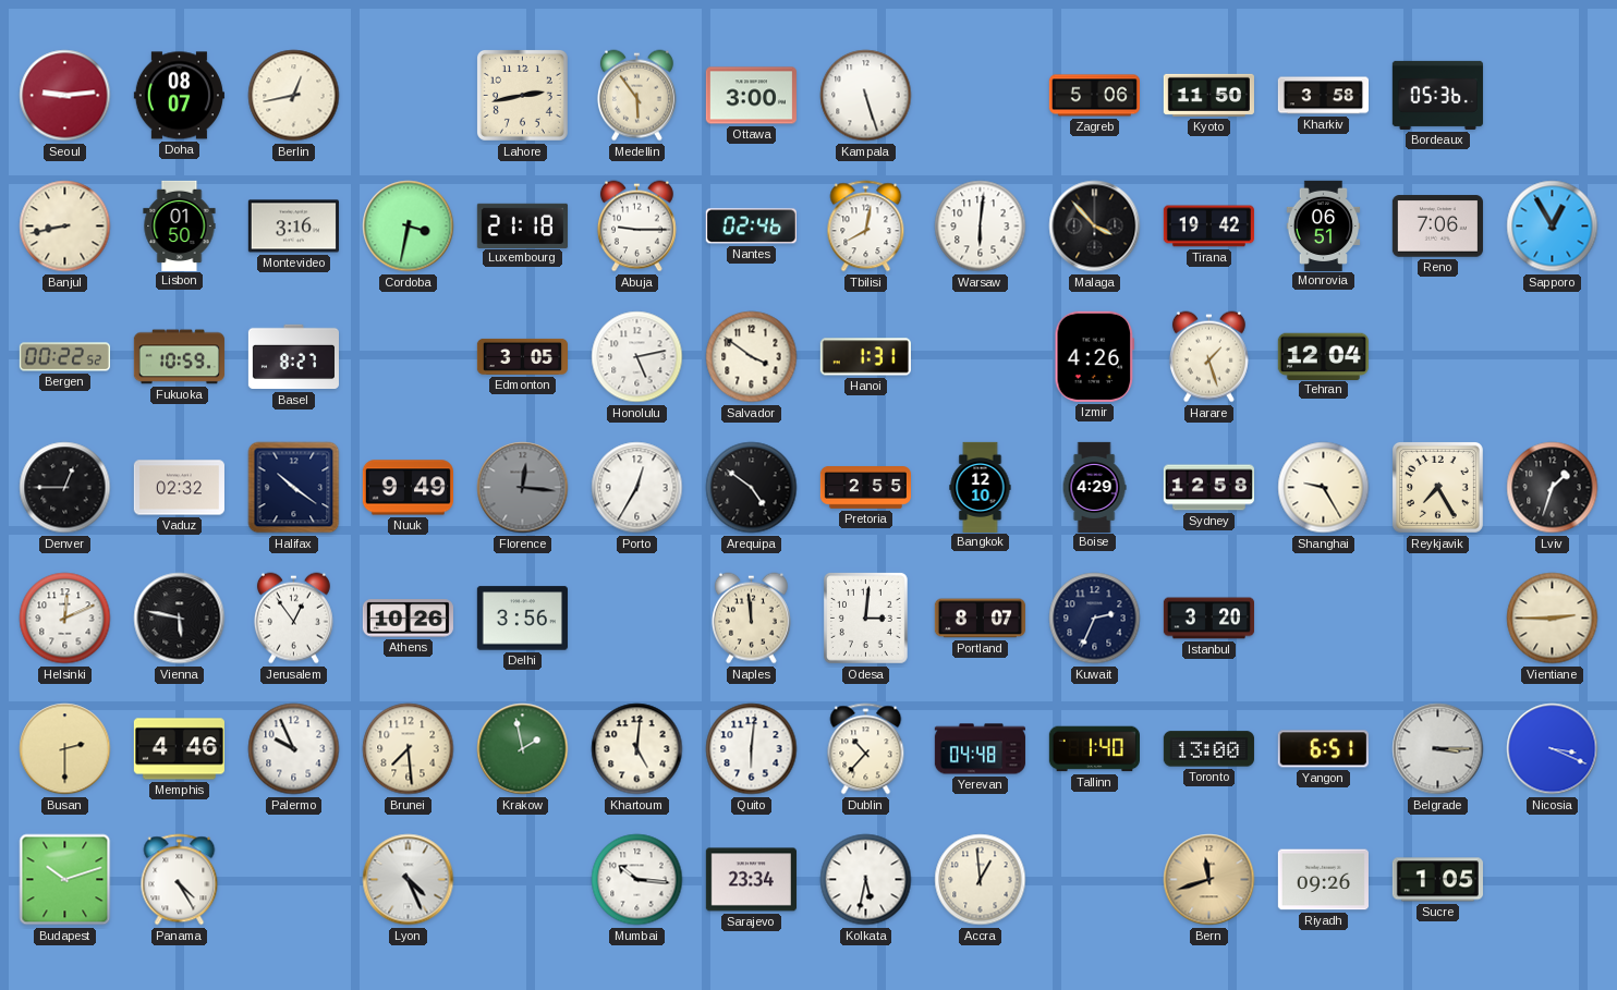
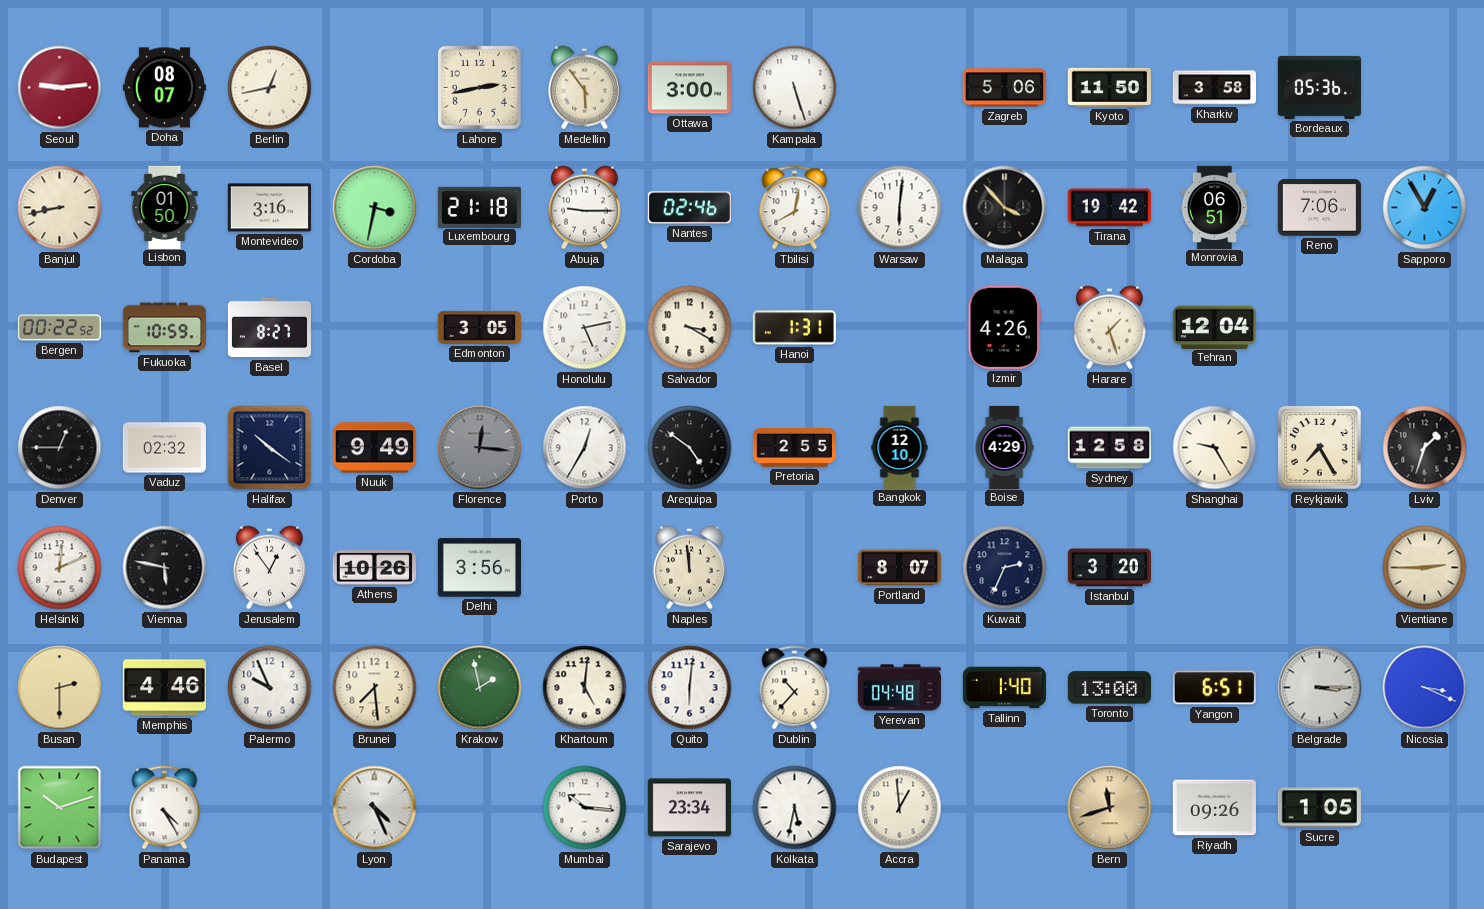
Salvador: 3:51 -> 3:20
Odesa: 3:01 -> none
